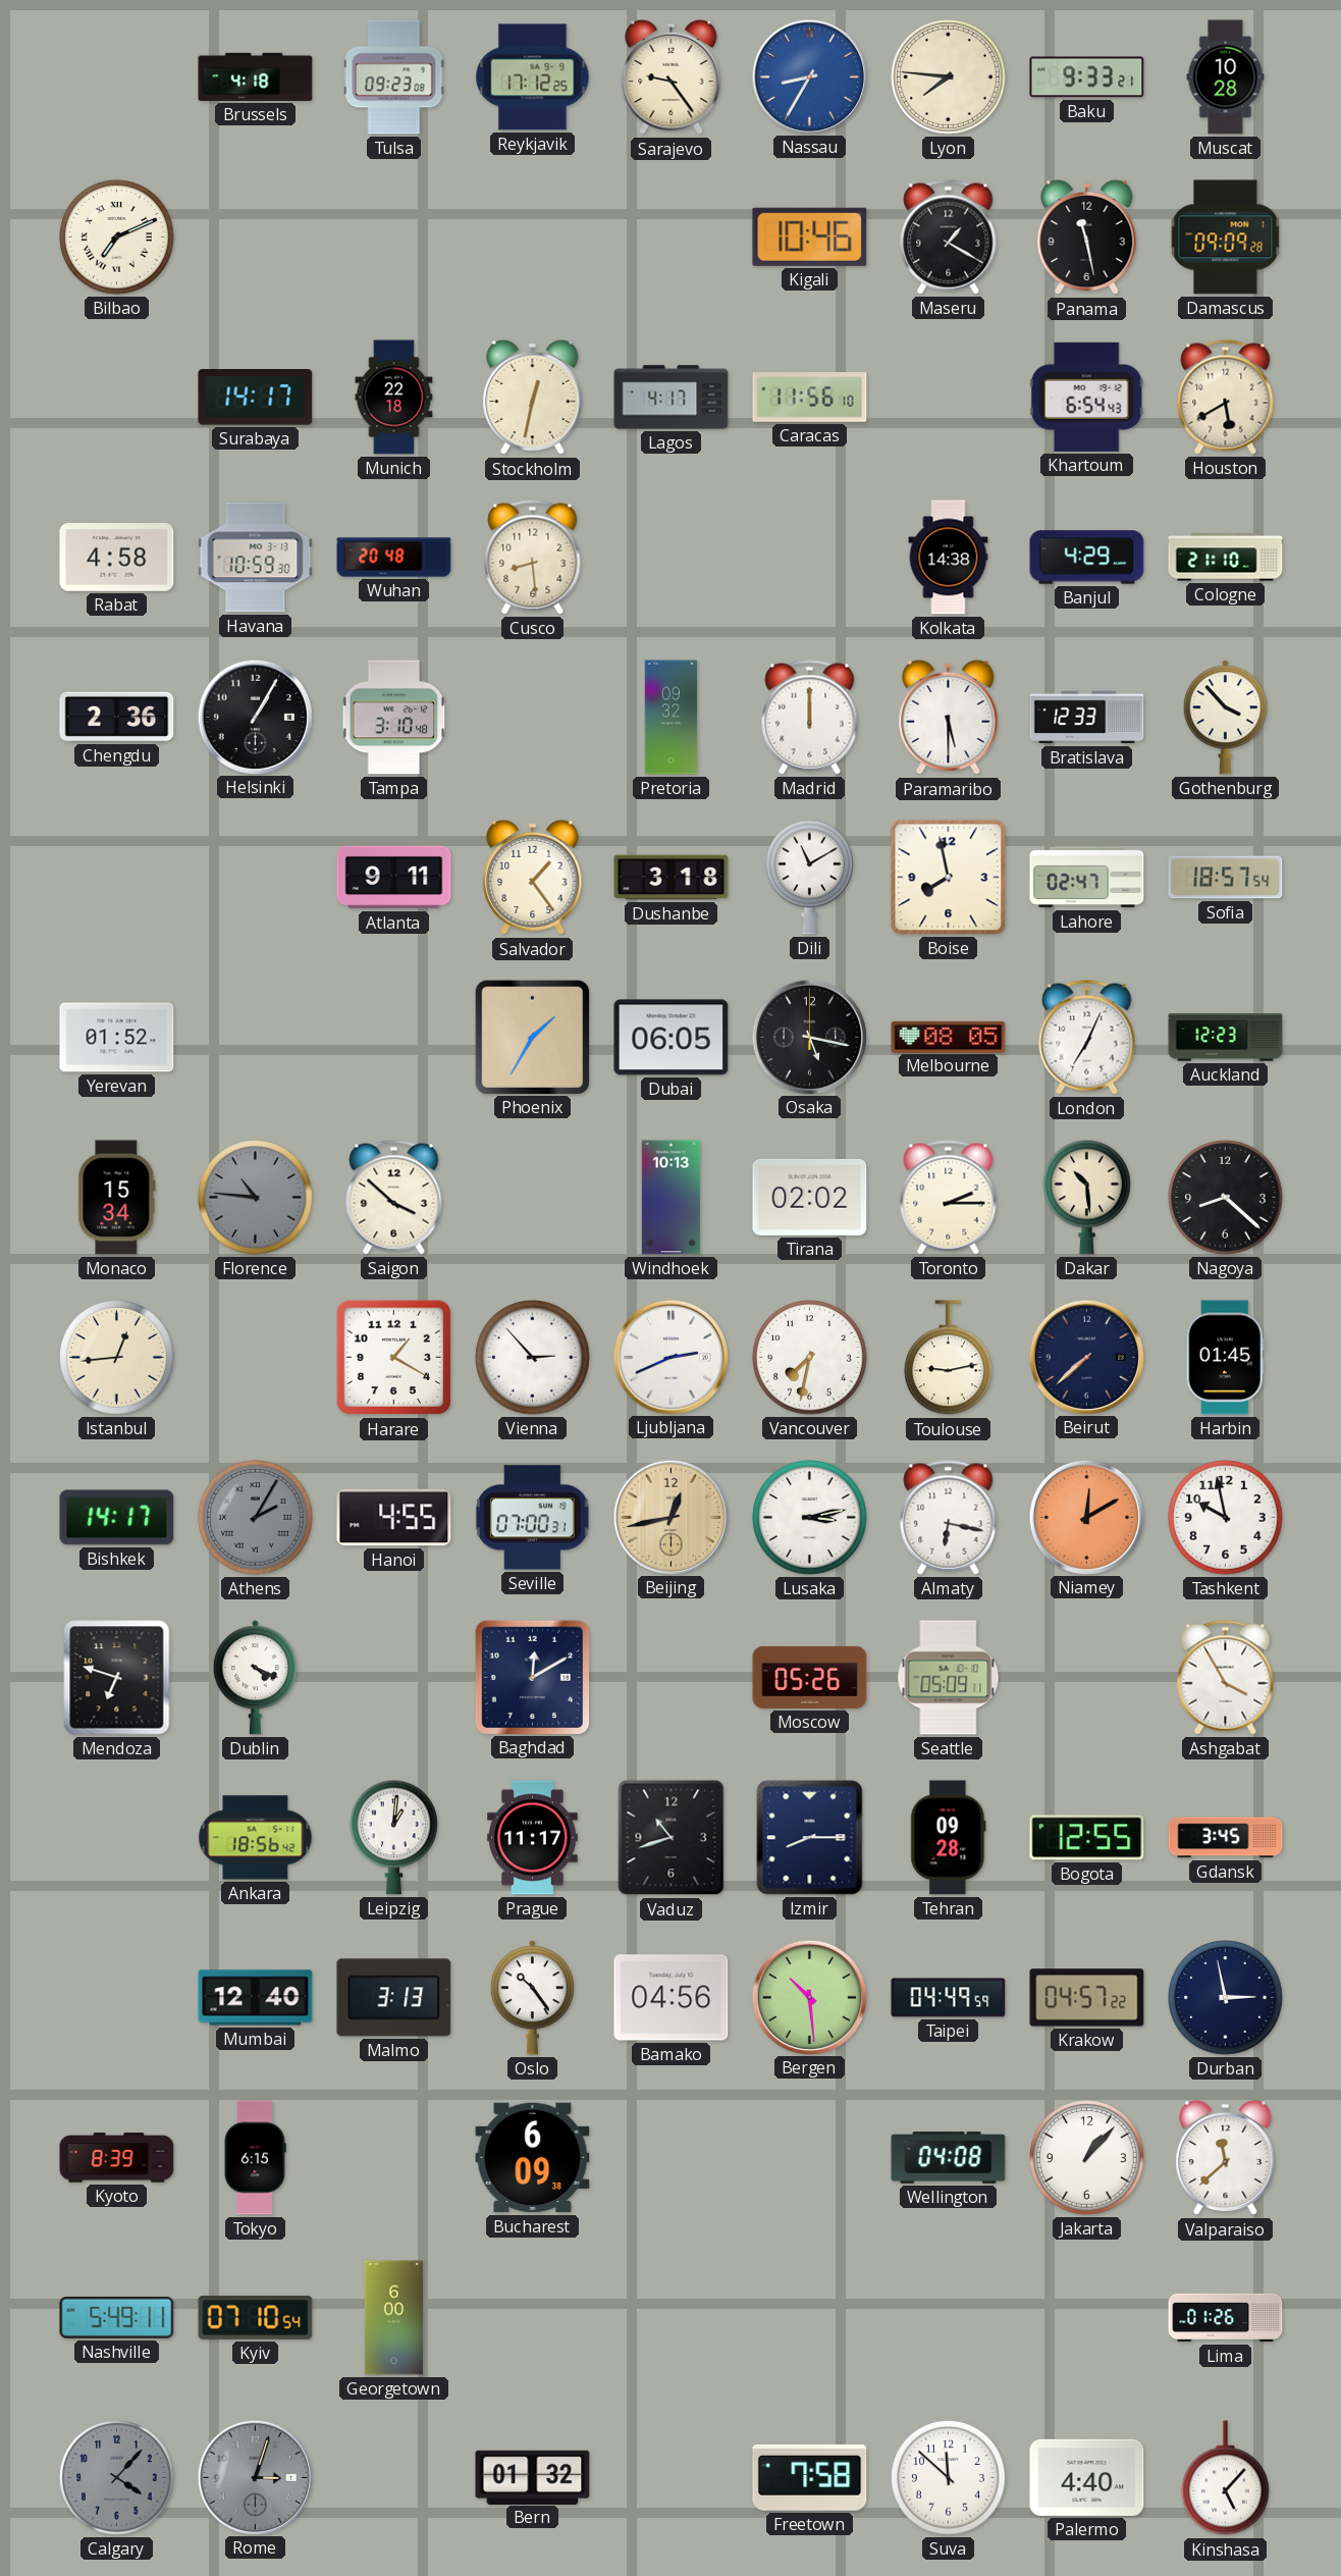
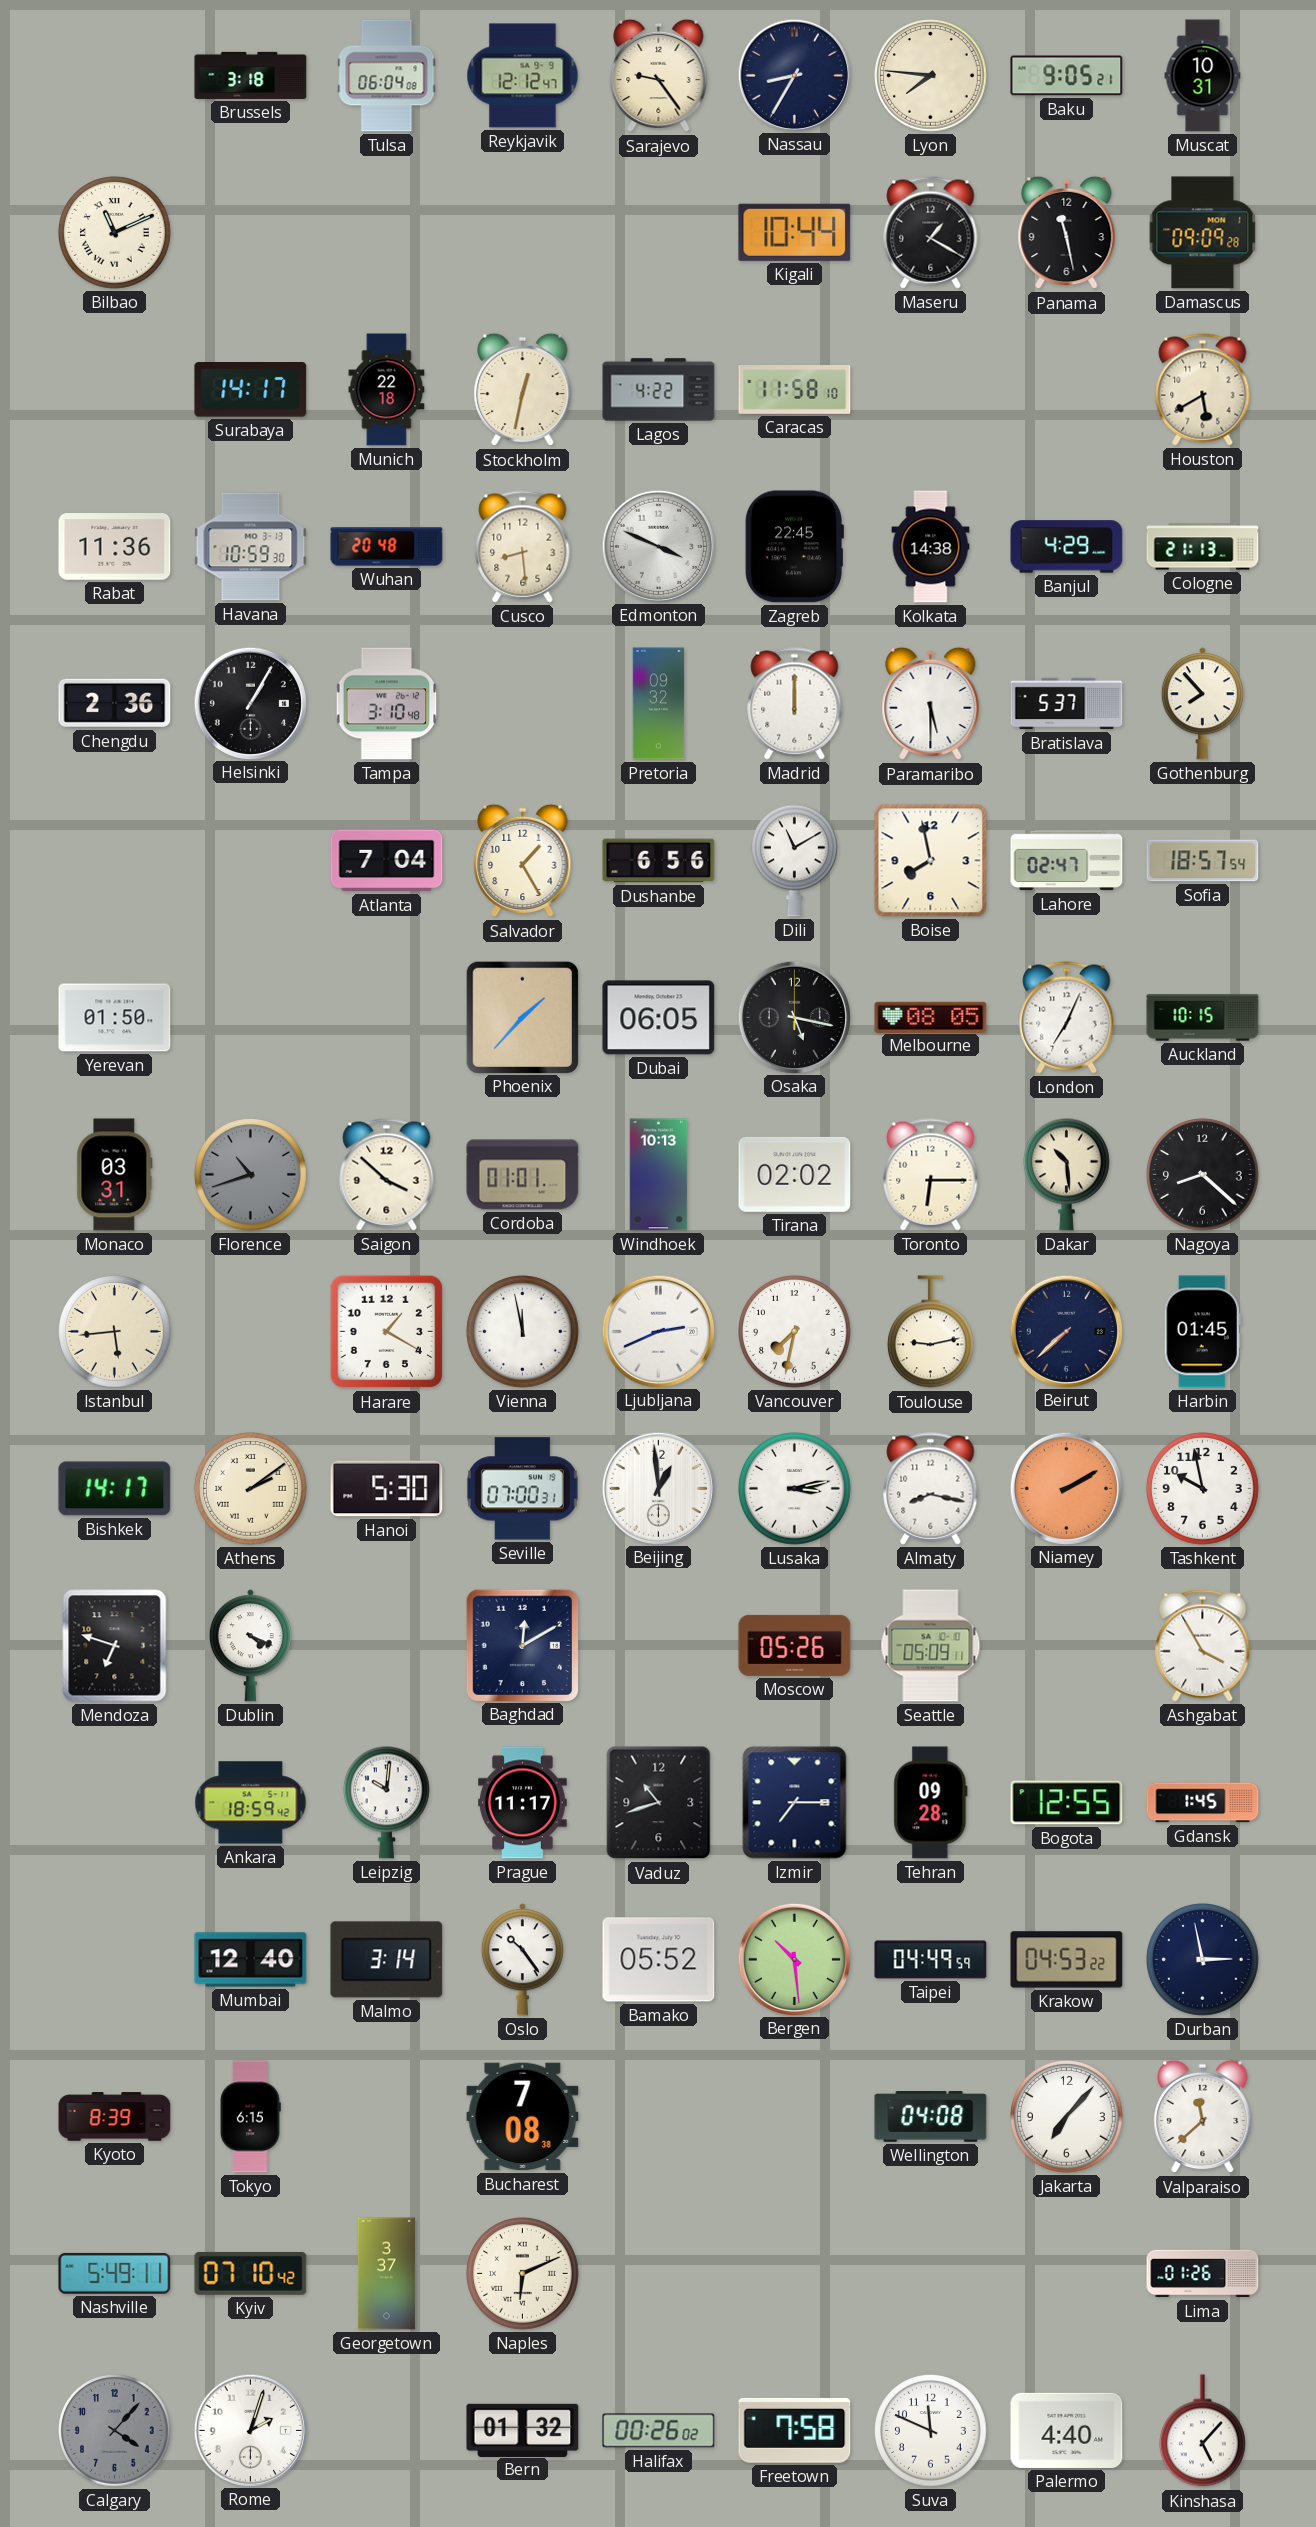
Brussels: 4:18 -> 3:18
Tulsa: 09:23 -> 06:04
Reykjavik: 17:12 -> 12:12
Nassau dial: blue -> navy
Baku: 9:33 -> 9:05
Muscat: 10:28 -> 10:31
Bilbao: 7:11 -> 11:11
Kigali: 10:46 -> 10:44
Lagos: 4:17 -> 4:22
Caracas: 11:56 -> 11:58
Khartoum: 6:54 -> none
Rabat: 4:58 -> 11:36
Edmonton: none -> 3:49
Zagreb: none -> 22:45
Cologne: 21:10 -> 21:13
Bratislava: 12:33 -> 5:37
Gothenburg: 3:53 -> 7:53
Atlanta: 9:11 -> 7:04
Salvador: 1:24 -> 1:25
Dushanbe: 3:18 -> 6:56
Yerevan: 01:52 -> 01:50
Phoenix: 1:35 -> 1:37
Auckland: 12:23 -> 10:15
Monaco: 15:34 -> 03:31
Florence: 10:46 -> 10:42
Cordoba: none -> 01:01
Toronto: 2:15 -> 6:15
Istanbul: 12:44 -> 5:44
Vienna: 2:53 -> 11:58
Athens: 2:05 -> 2:09
Athens dial: grey -> cream
Hanoi: 4:55 -> 5:30
Beijing: 12:43 -> 12:59
Beijing dial: champagne -> white
Almaty: 6:17 -> 8:17
Niamey: 12:10 -> 2:10
Ankara: 18:56 -> 18:59
Leipzig: 1:01 -> 10:01
Izmir: 8:15 -> 7:15
Gdansk: 3:45 -> 1:45
Malmo: 3:13 -> 3:14
Bamako: 04:56 -> 05:52
Krakow: 04:57 -> 04:53
Bucharest: 6:09 -> 7:08
Jakarta: 1:07 -> 7:07
Kyiv: 07:10:54 -> 07:10:42
Georgetown: 6:00 -> 3:37
Naples: none -> 6:11
Rome: 3:03 -> 2:03
Rome dial: grey -> white
Halifax: none -> 00:26
Suva: 11:52 -> 11:49
